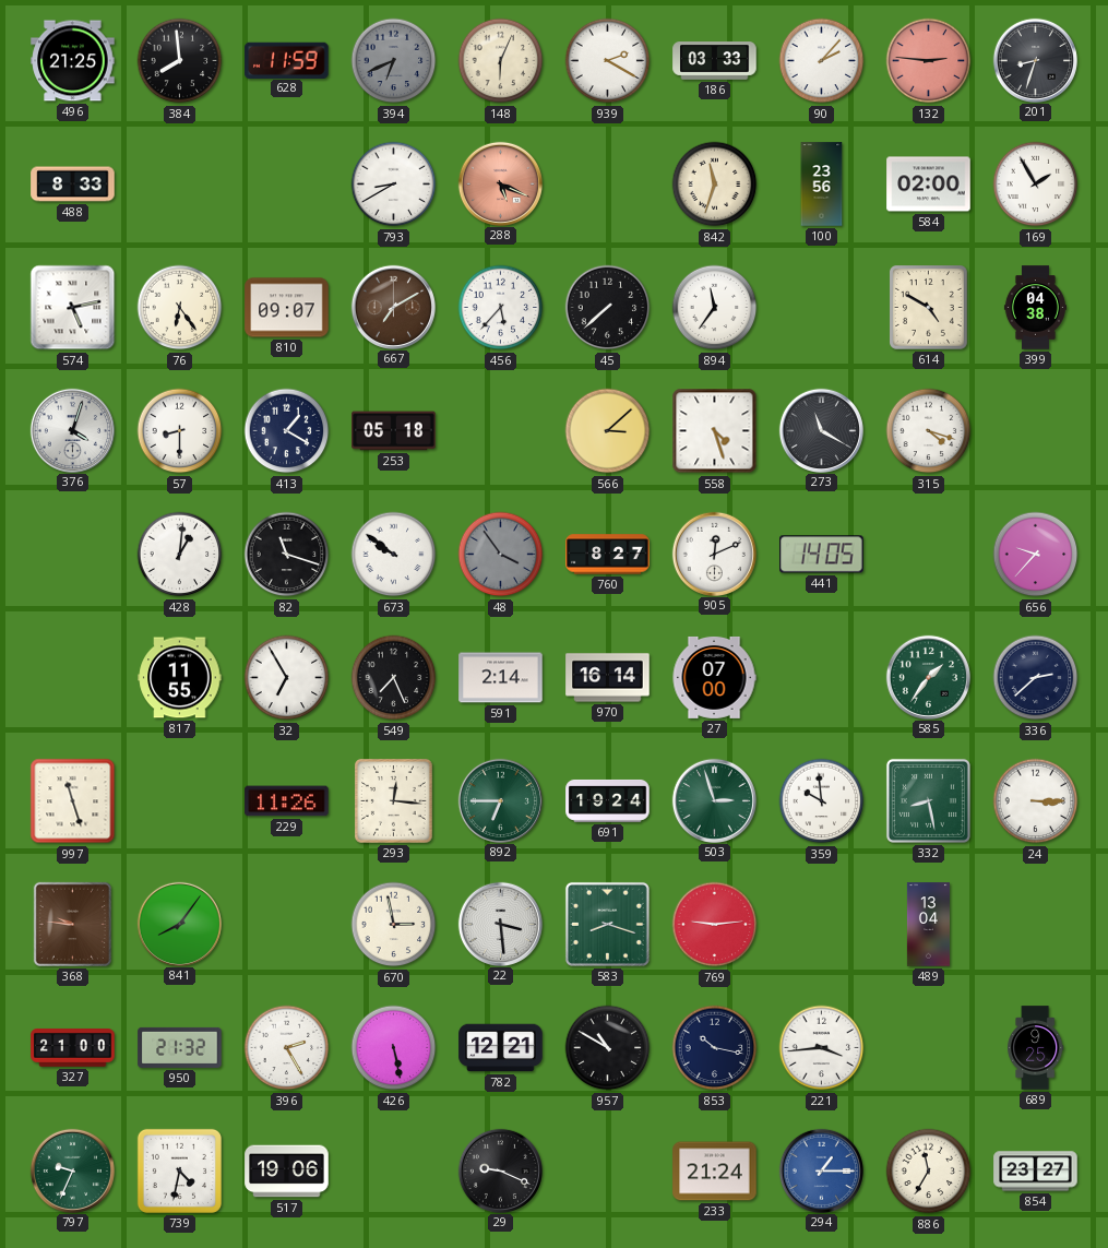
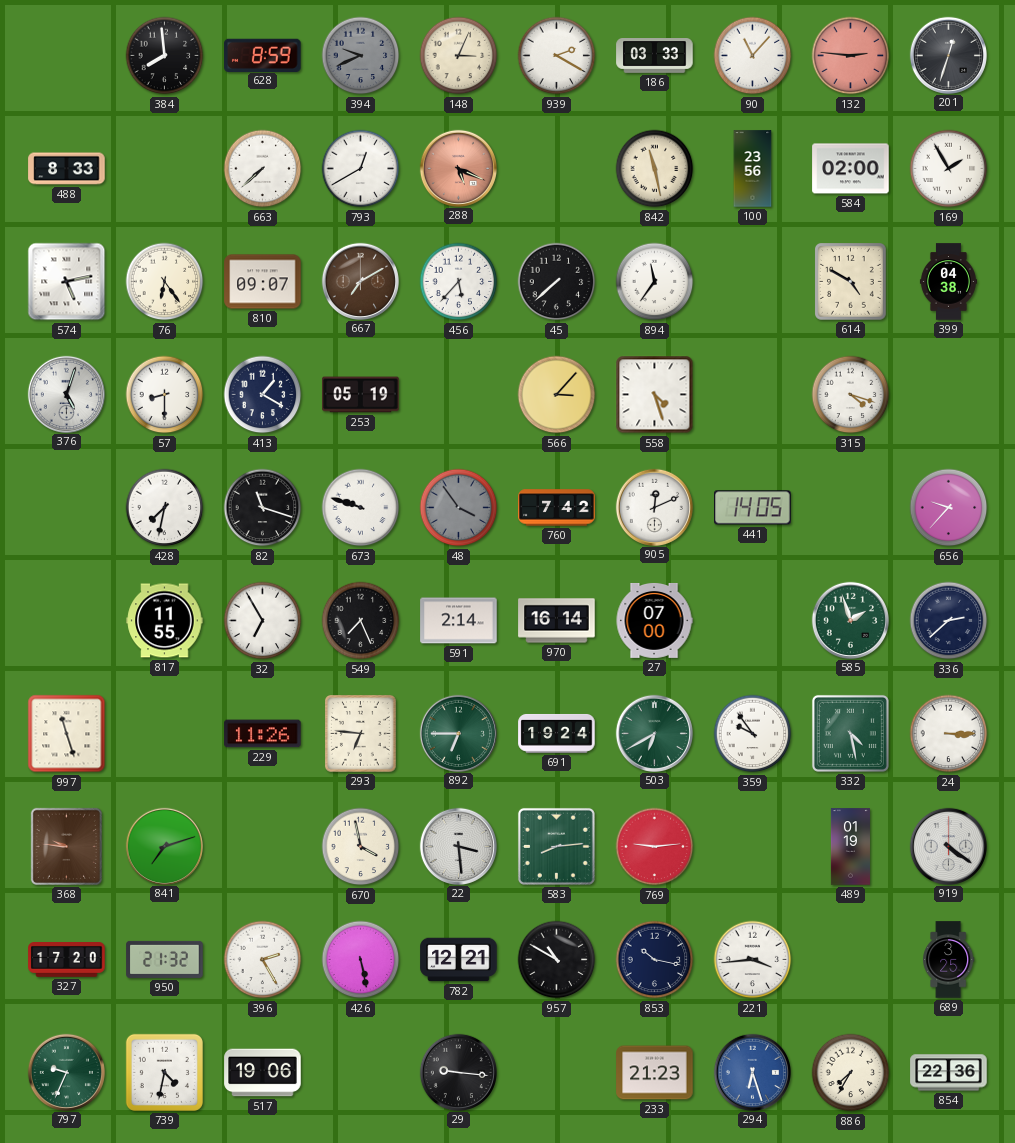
496: 21:25 -> none
628: 11:59 -> 8:59
394: 6:41 -> 9:41
148: 6:04 -> 3:04
90: 2:07 -> 11:07
201: 8:33 -> 12:33
663: none -> 7:38
793: 8:40 -> 12:40
842: 11:33 -> 11:28
376: 4:03 -> 5:03
253: 05:18 -> 05:19
566: 3:08 -> 3:07
273: 11:20 -> none
428: 1:01 -> 7:32
673: 9:51 -> 9:48
760: 8:27 -> 7:42
585: 1:36 -> 1:57
293: 12:16 -> 6:46
503: 2:57 -> 6:40
359: 9:59 -> 9:54
332: 8:28 -> 4:28
841: 8:06 -> 7:12
670: 2:58 -> 3:58
583: 8:18 -> 8:14
489: 13:04 -> 01:19
919: none -> 4:21
327: 21:00 -> 17:20
689: 9:25 -> 3:25
29: 9:19 -> 9:16
233: 21:24 -> 21:23
294: 1:15 -> 6:27
886: 11:35 -> 7:35
854: 23:27 -> 22:36
